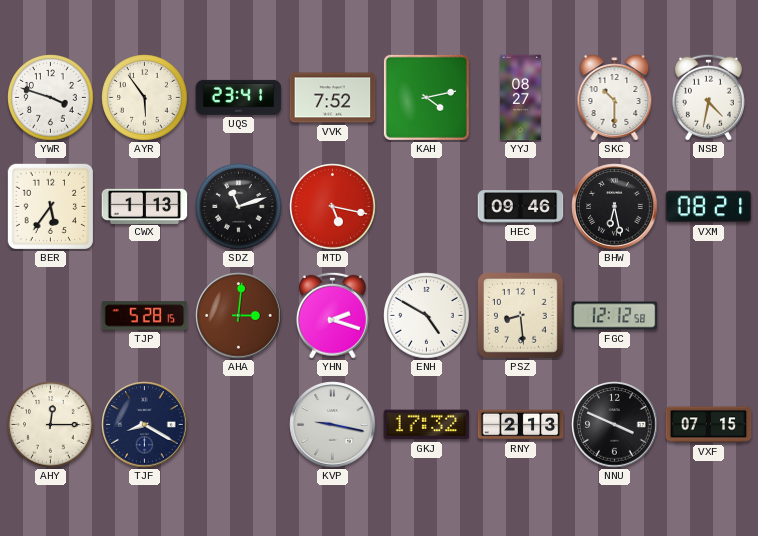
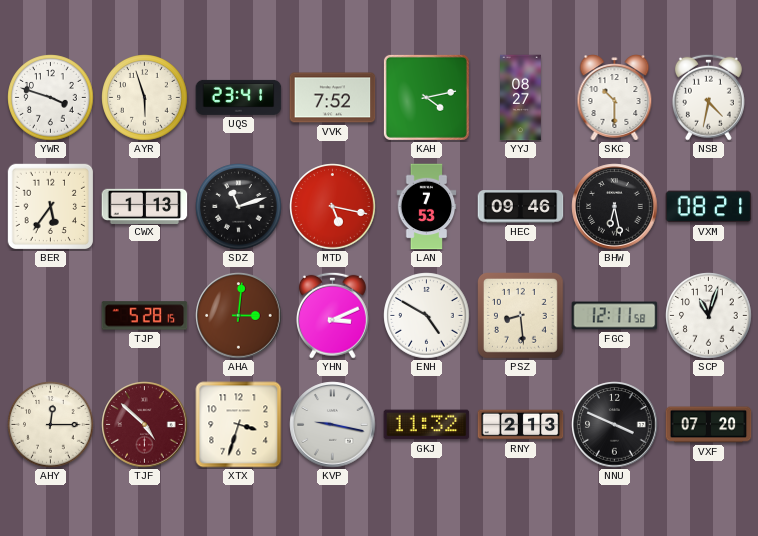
AYR: 5:54 -> 5:57
LAN: none -> 7:53
YHN: 2:18 -> 3:11
FGC: 12:12 -> 12:11
SCP: none -> 11:03
TJF: 8:20 -> 4:52
TJF dial: navy -> burgundy
XTX: none -> 3:33
GKJ: 17:32 -> 11:32
VXF: 07:15 -> 07:20
